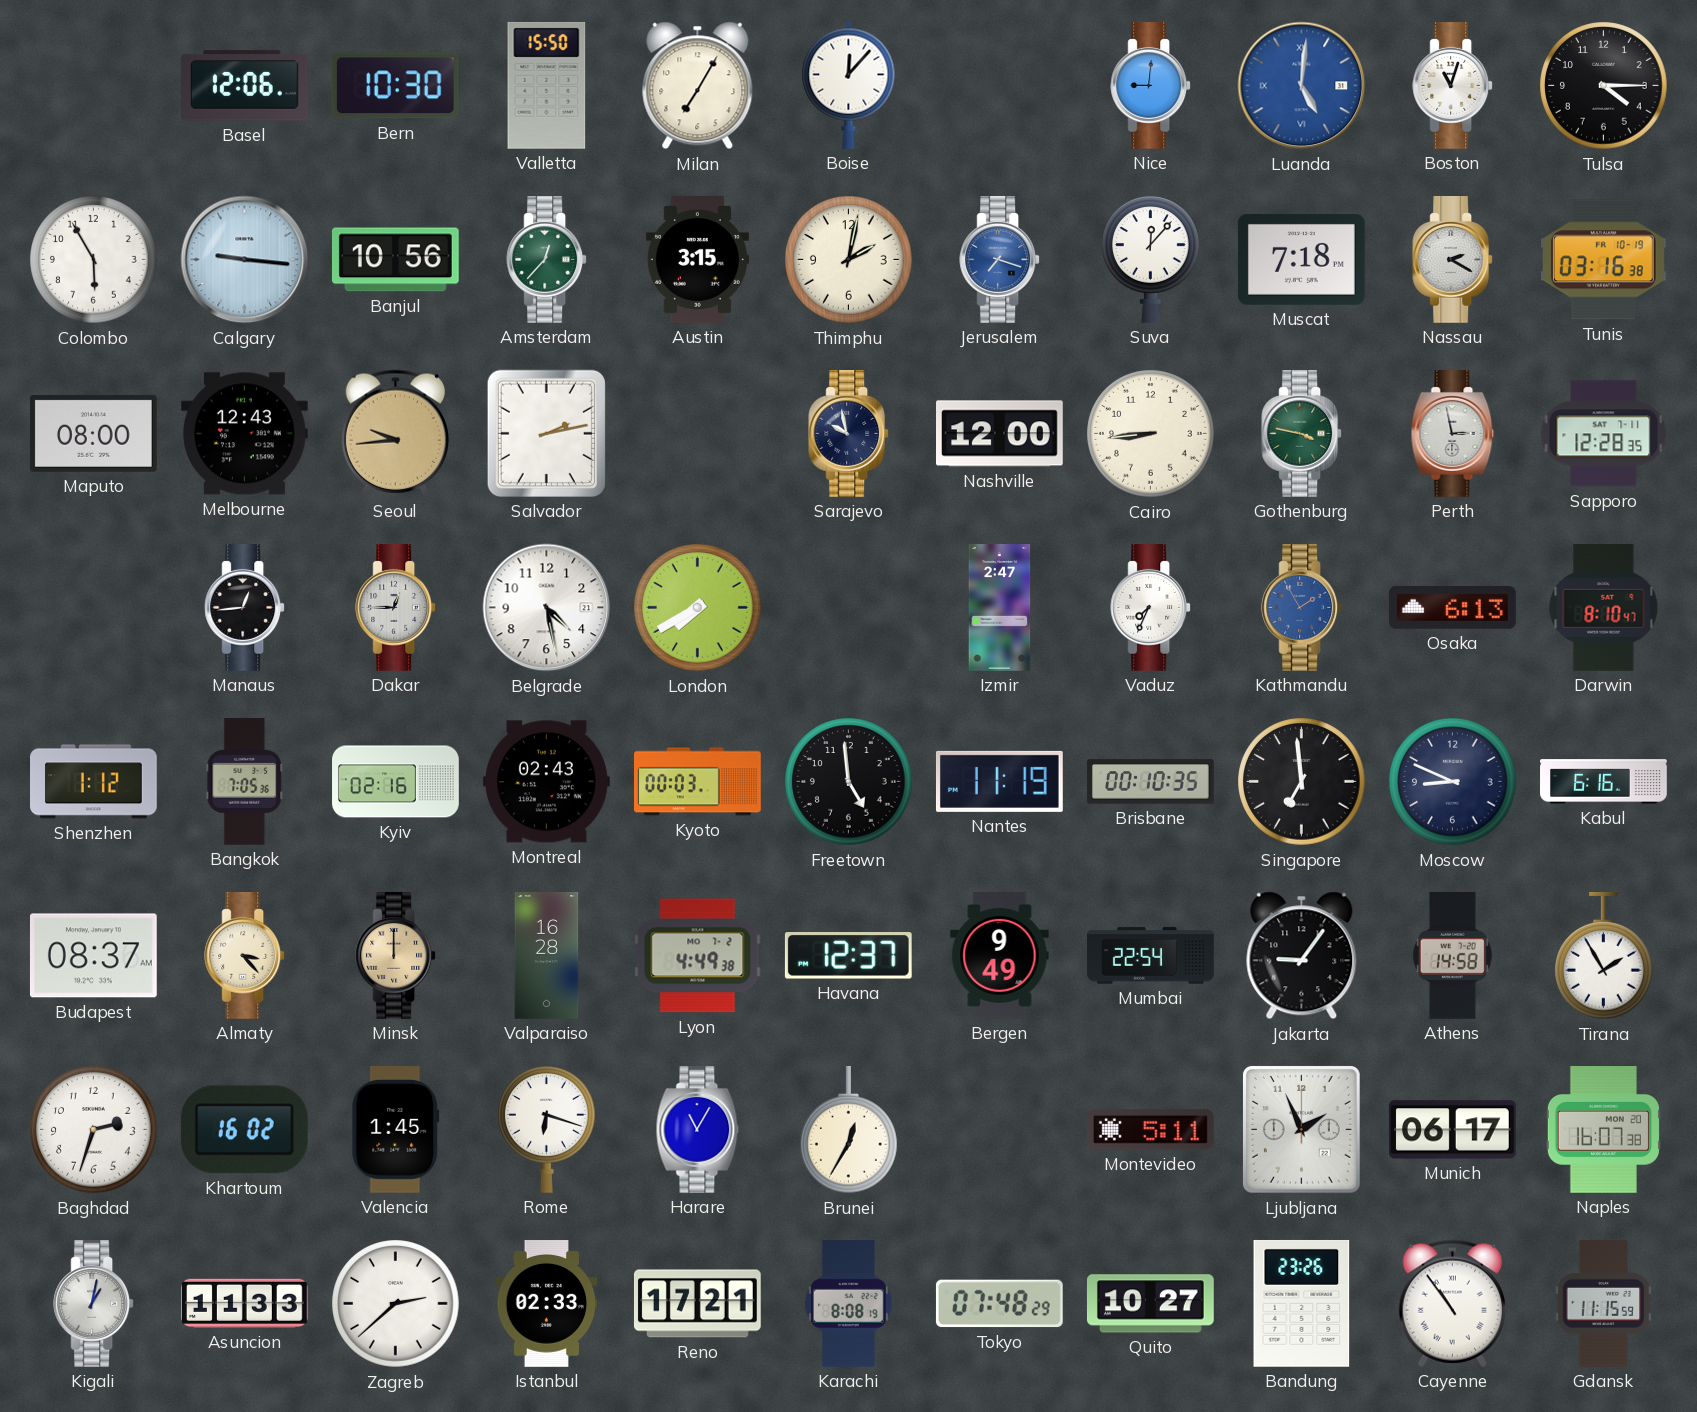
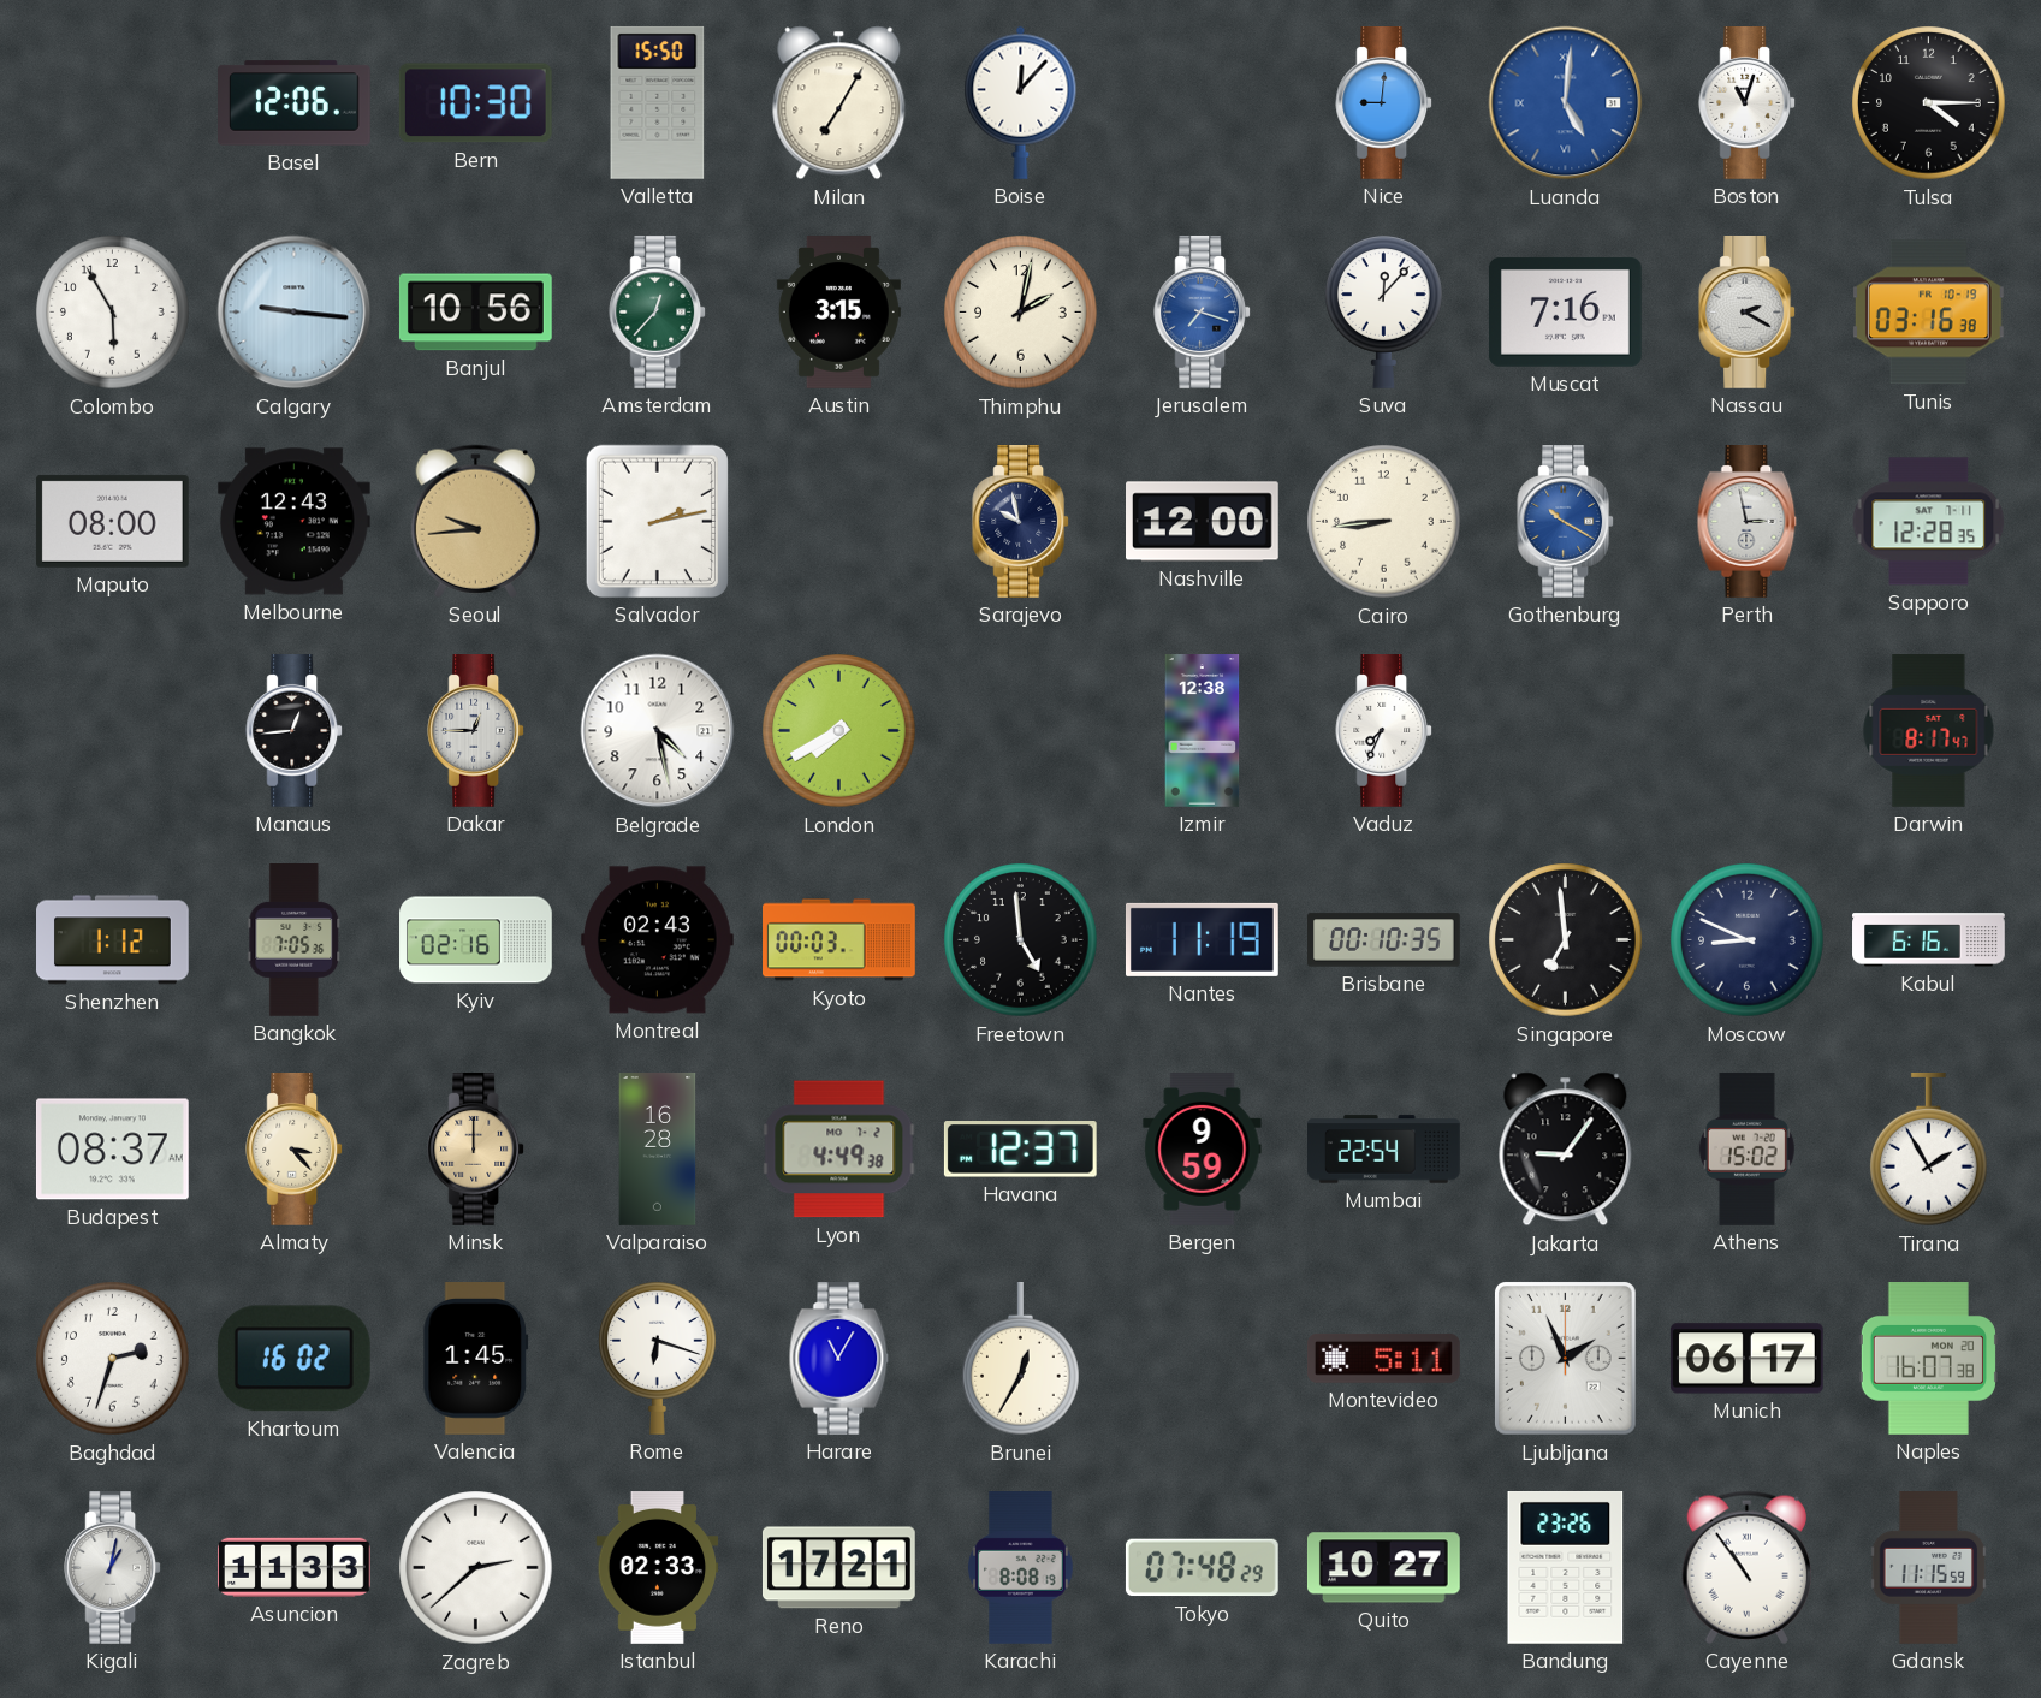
Muscat: 7:18 -> 7:16
Gothenburg: 3:47 -> 10:20
Gothenburg dial: green -> blue
Izmir: 2:47 -> 12:38
Kathmandu: 1:55 -> none
Osaka: 6:13 -> none
Darwin: 8:10 -> 8:17
Bergen: 9:49 -> 9:59
Athens: 14:58 -> 15:02
